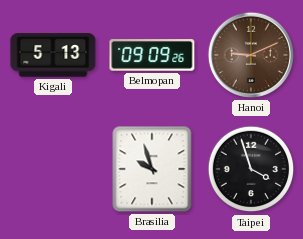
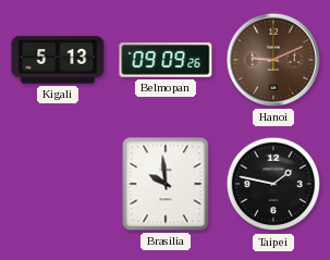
Brasilia: 9:57 -> 9:59
Taipei: 3:57 -> 1:47
